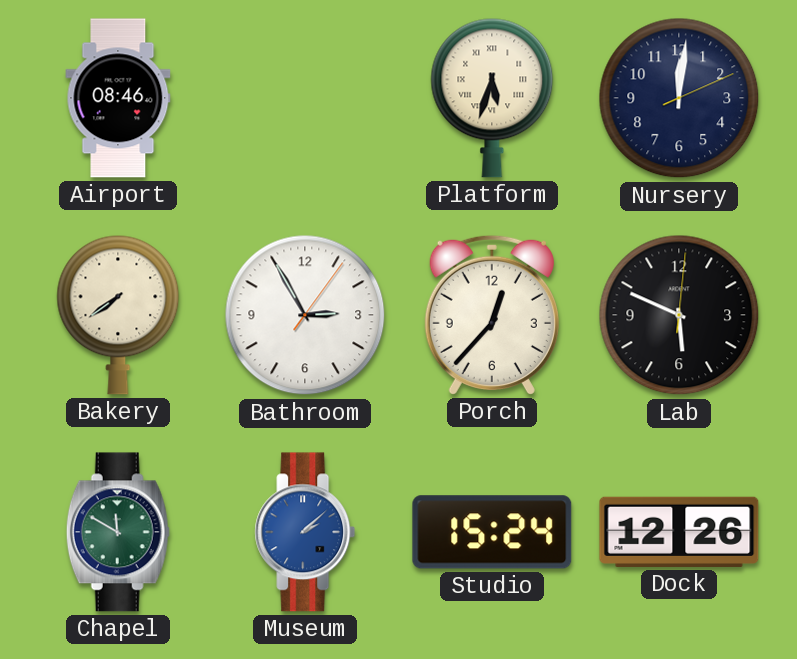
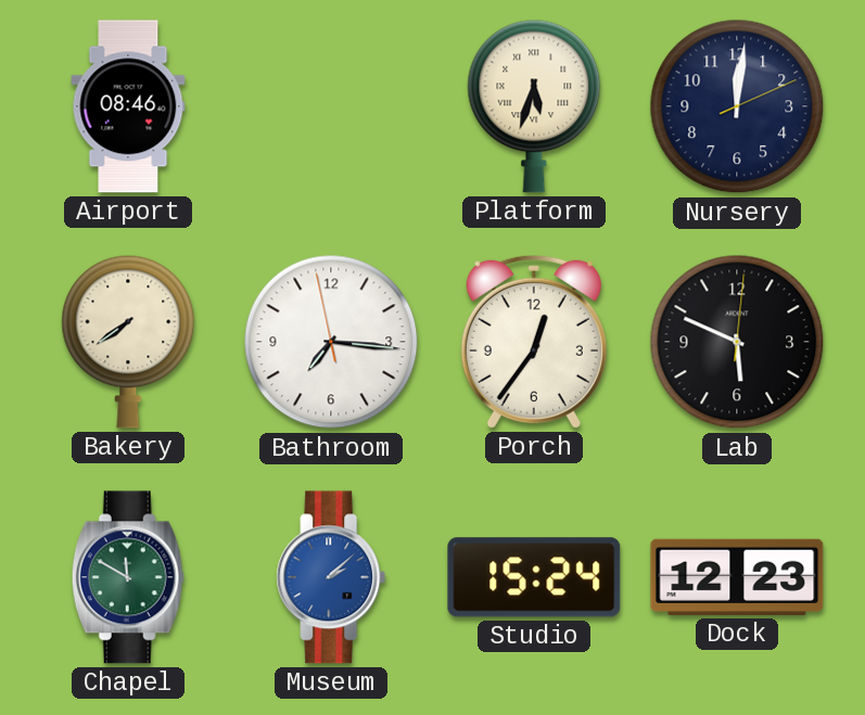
Bathroom: 2:55 -> 7:15
Porch: 12:37 -> 12:36
Dock: 12:26 -> 12:23
